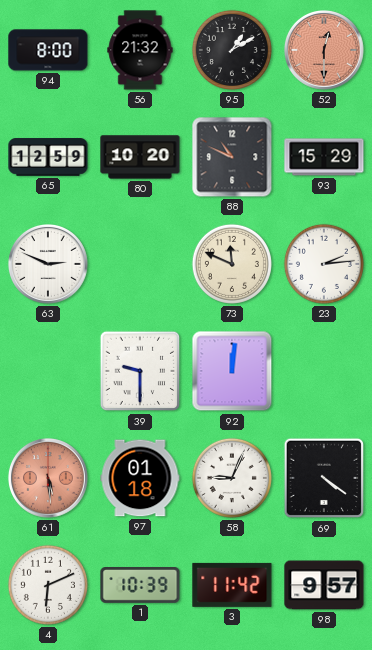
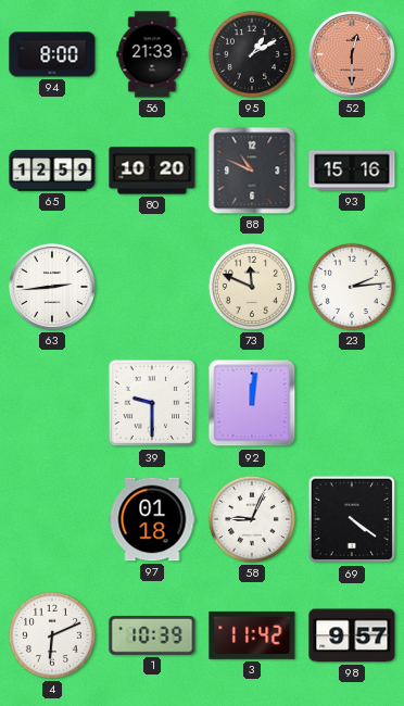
56: 21:32 -> 21:33
93: 15:29 -> 15:16
63: 2:49 -> 2:44
61: 5:29 -> none
